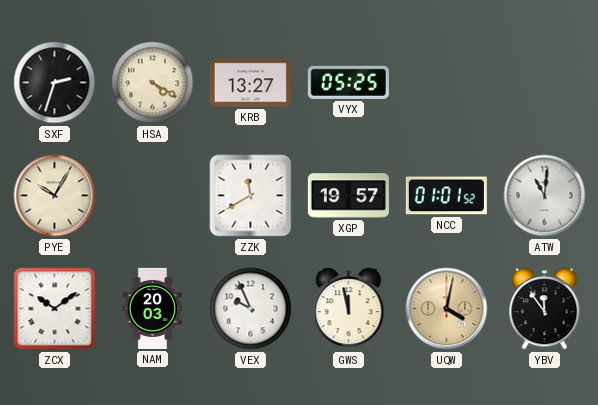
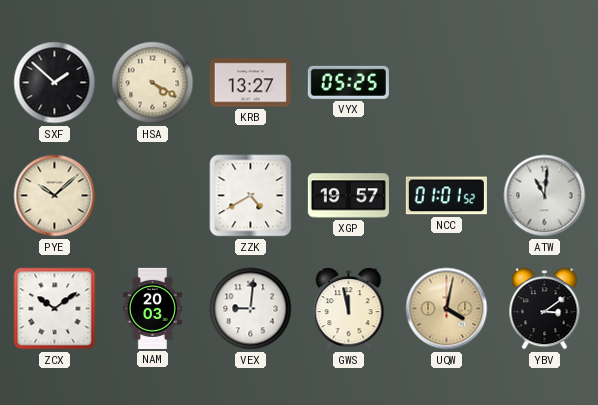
SXF: 2:33 -> 1:52
PYE: 10:05 -> 10:08
ZZK: 11:40 -> 4:40
VEX: 9:56 -> 9:01
YBV: 11:54 -> 3:09
